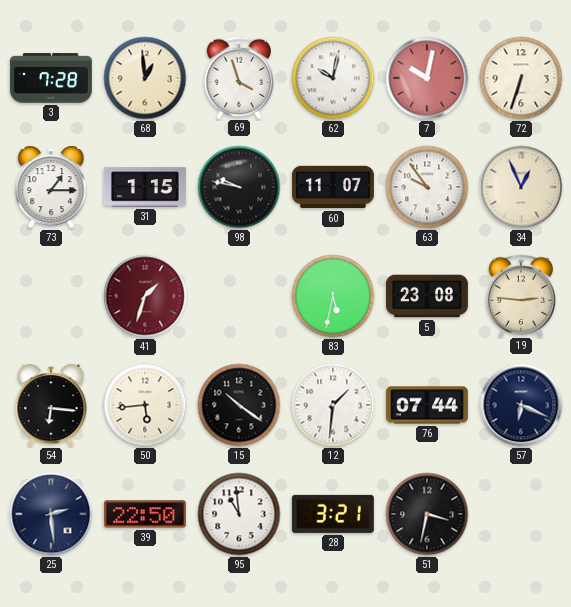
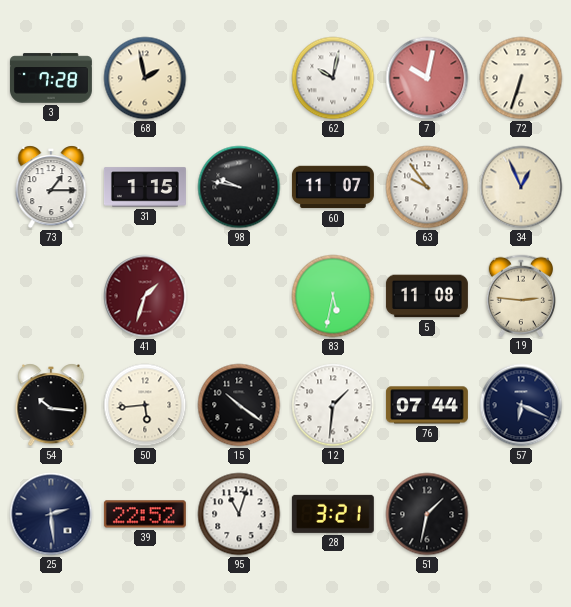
68: 12:59 -> 1:58
69: 3:57 -> none
5: 23:08 -> 11:08
54: 6:16 -> 10:16
39: 22:50 -> 22:52
95: 10:59 -> 11:03
51: 3:32 -> 1:32
